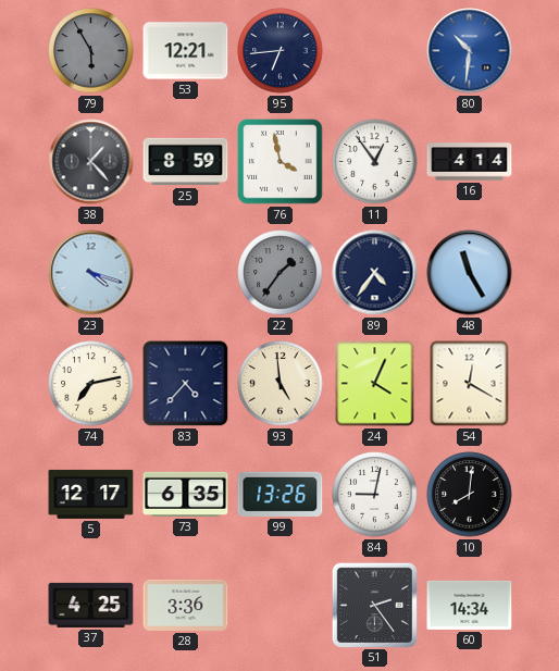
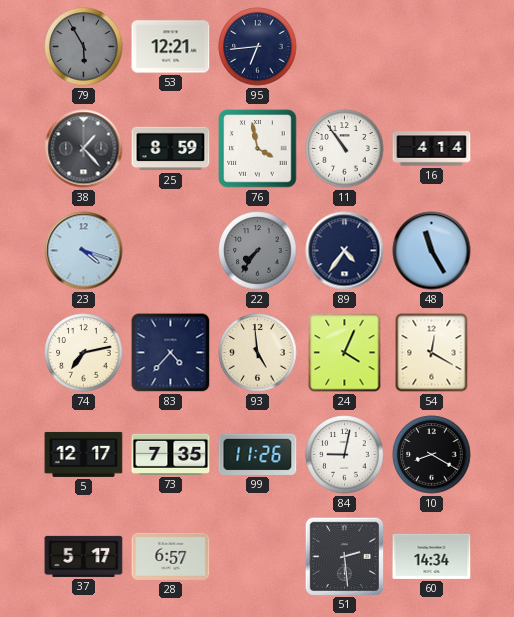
80: 10:31 -> none
11: 12:54 -> 10:54
22: 1:36 -> 7:36
73: 6:35 -> 7:35
99: 13:26 -> 11:26
10: 8:01 -> 8:20
37: 4:25 -> 5:17
28: 3:36 -> 6:57
51: 2:24 -> 2:29
